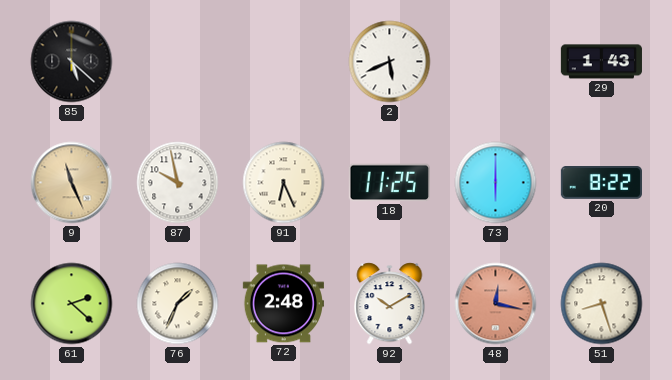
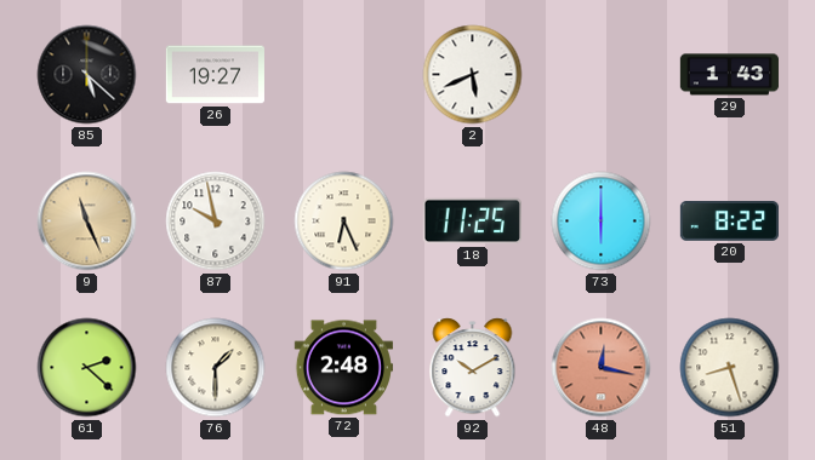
26: none -> 19:27
76: 1:34 -> 1:30
